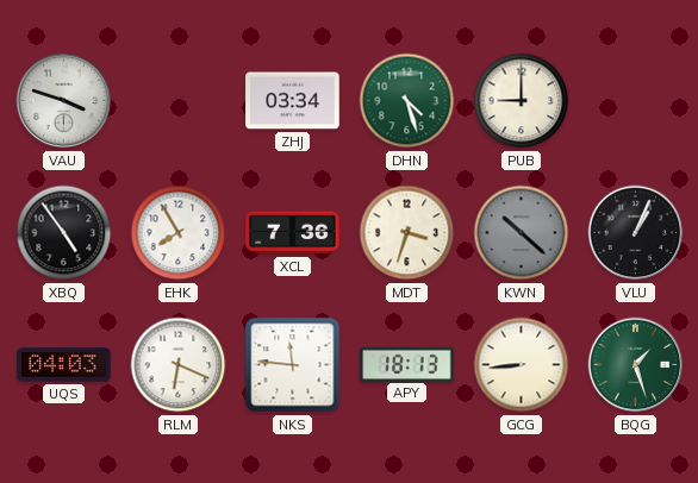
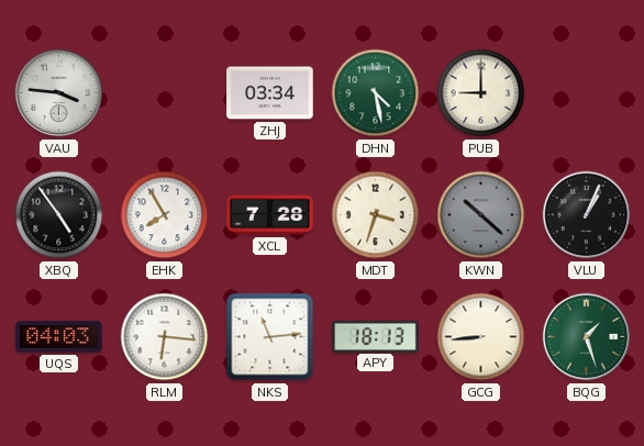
VAU: 3:48 -> 3:46
DHN: 4:27 -> 4:28
XCL: 7:36 -> 7:28
RLM: 6:19 -> 6:16
NKS: 11:46 -> 11:14
